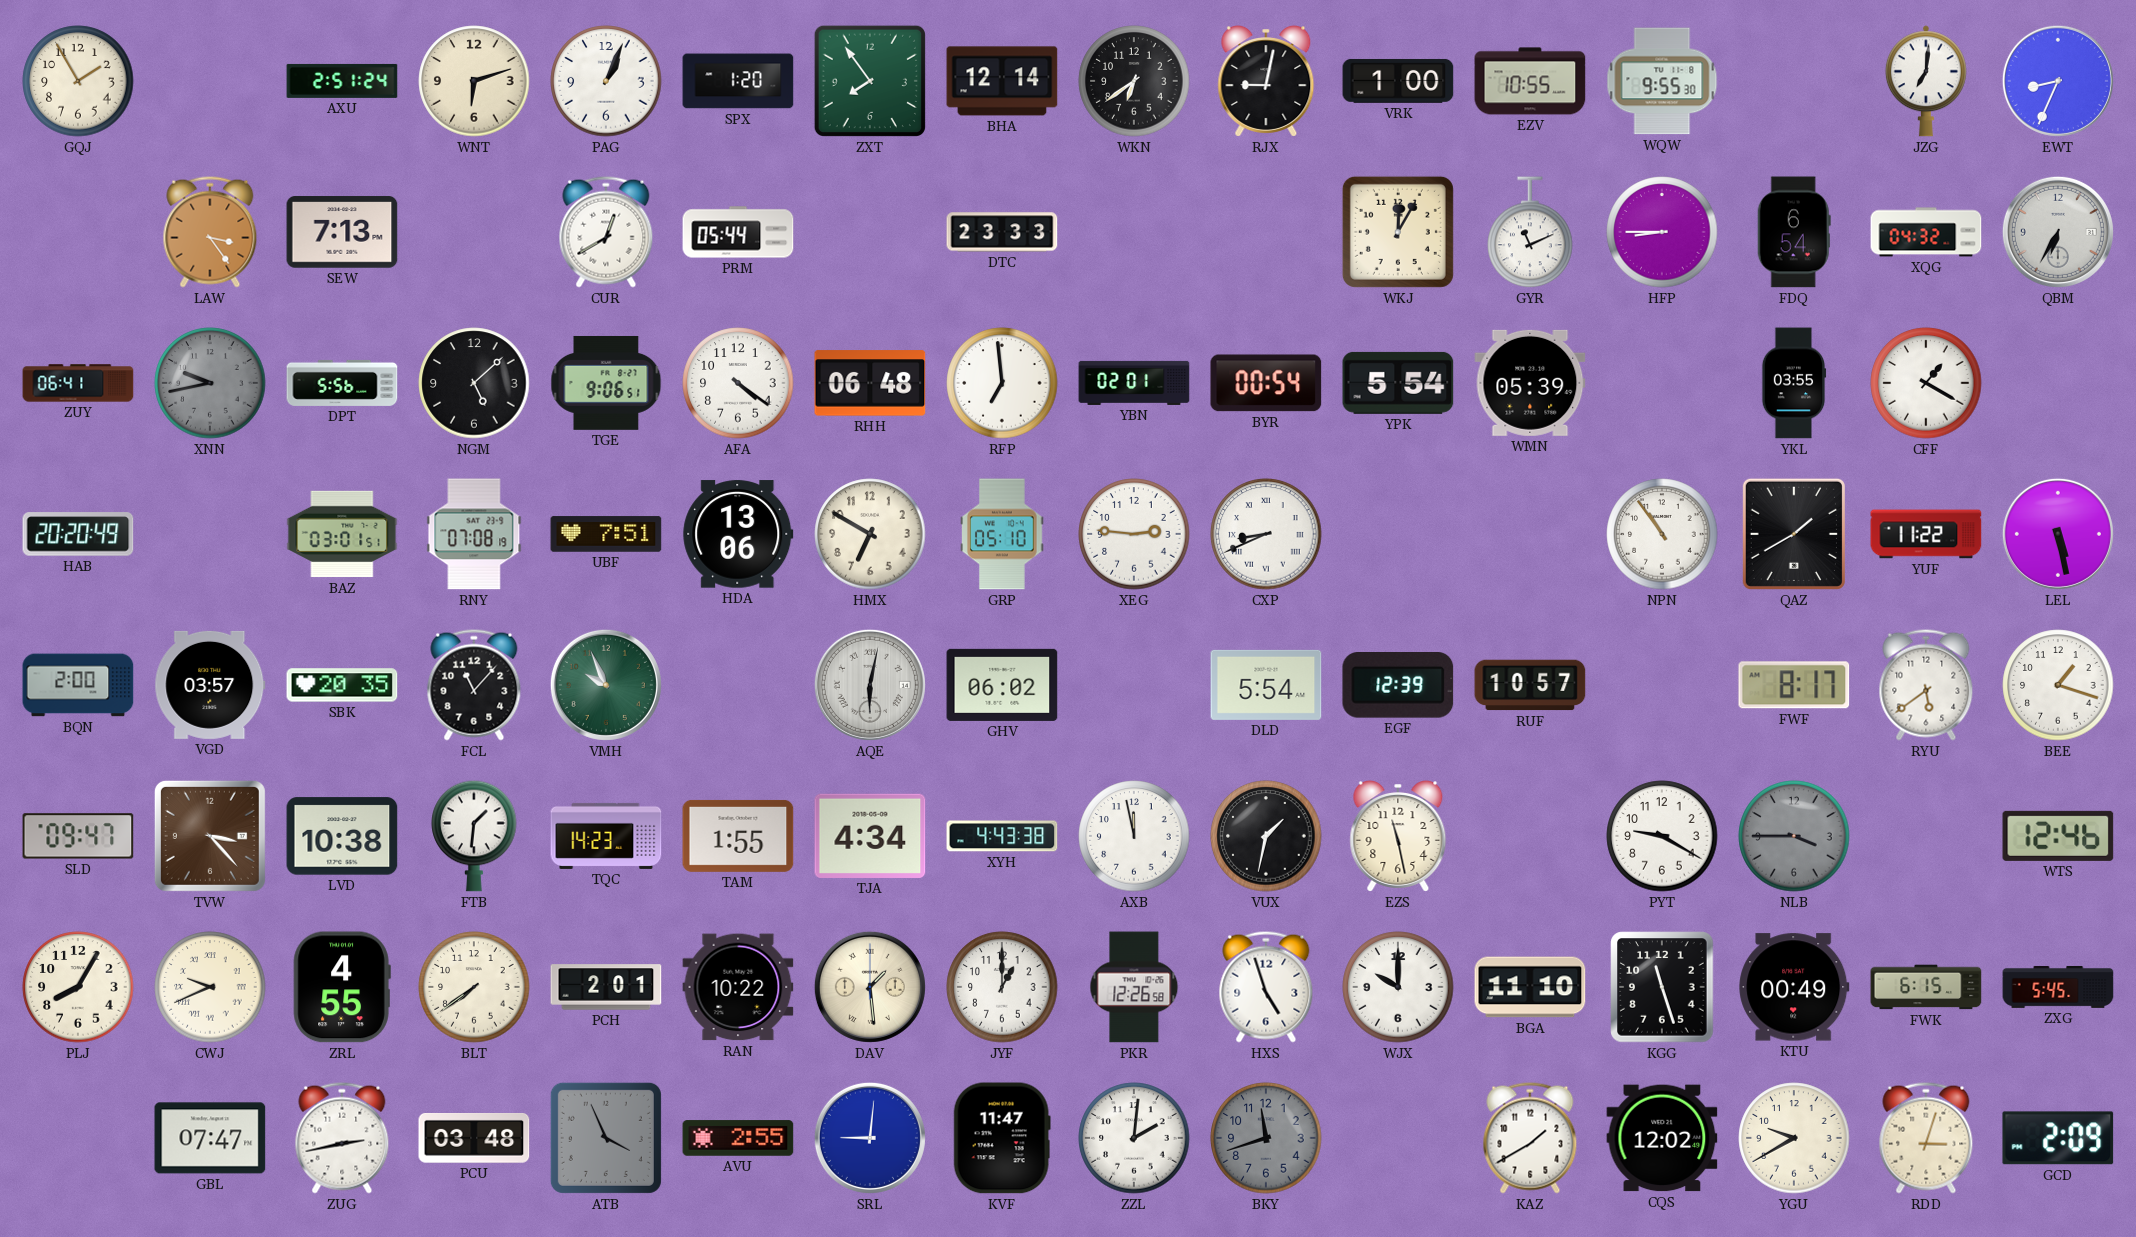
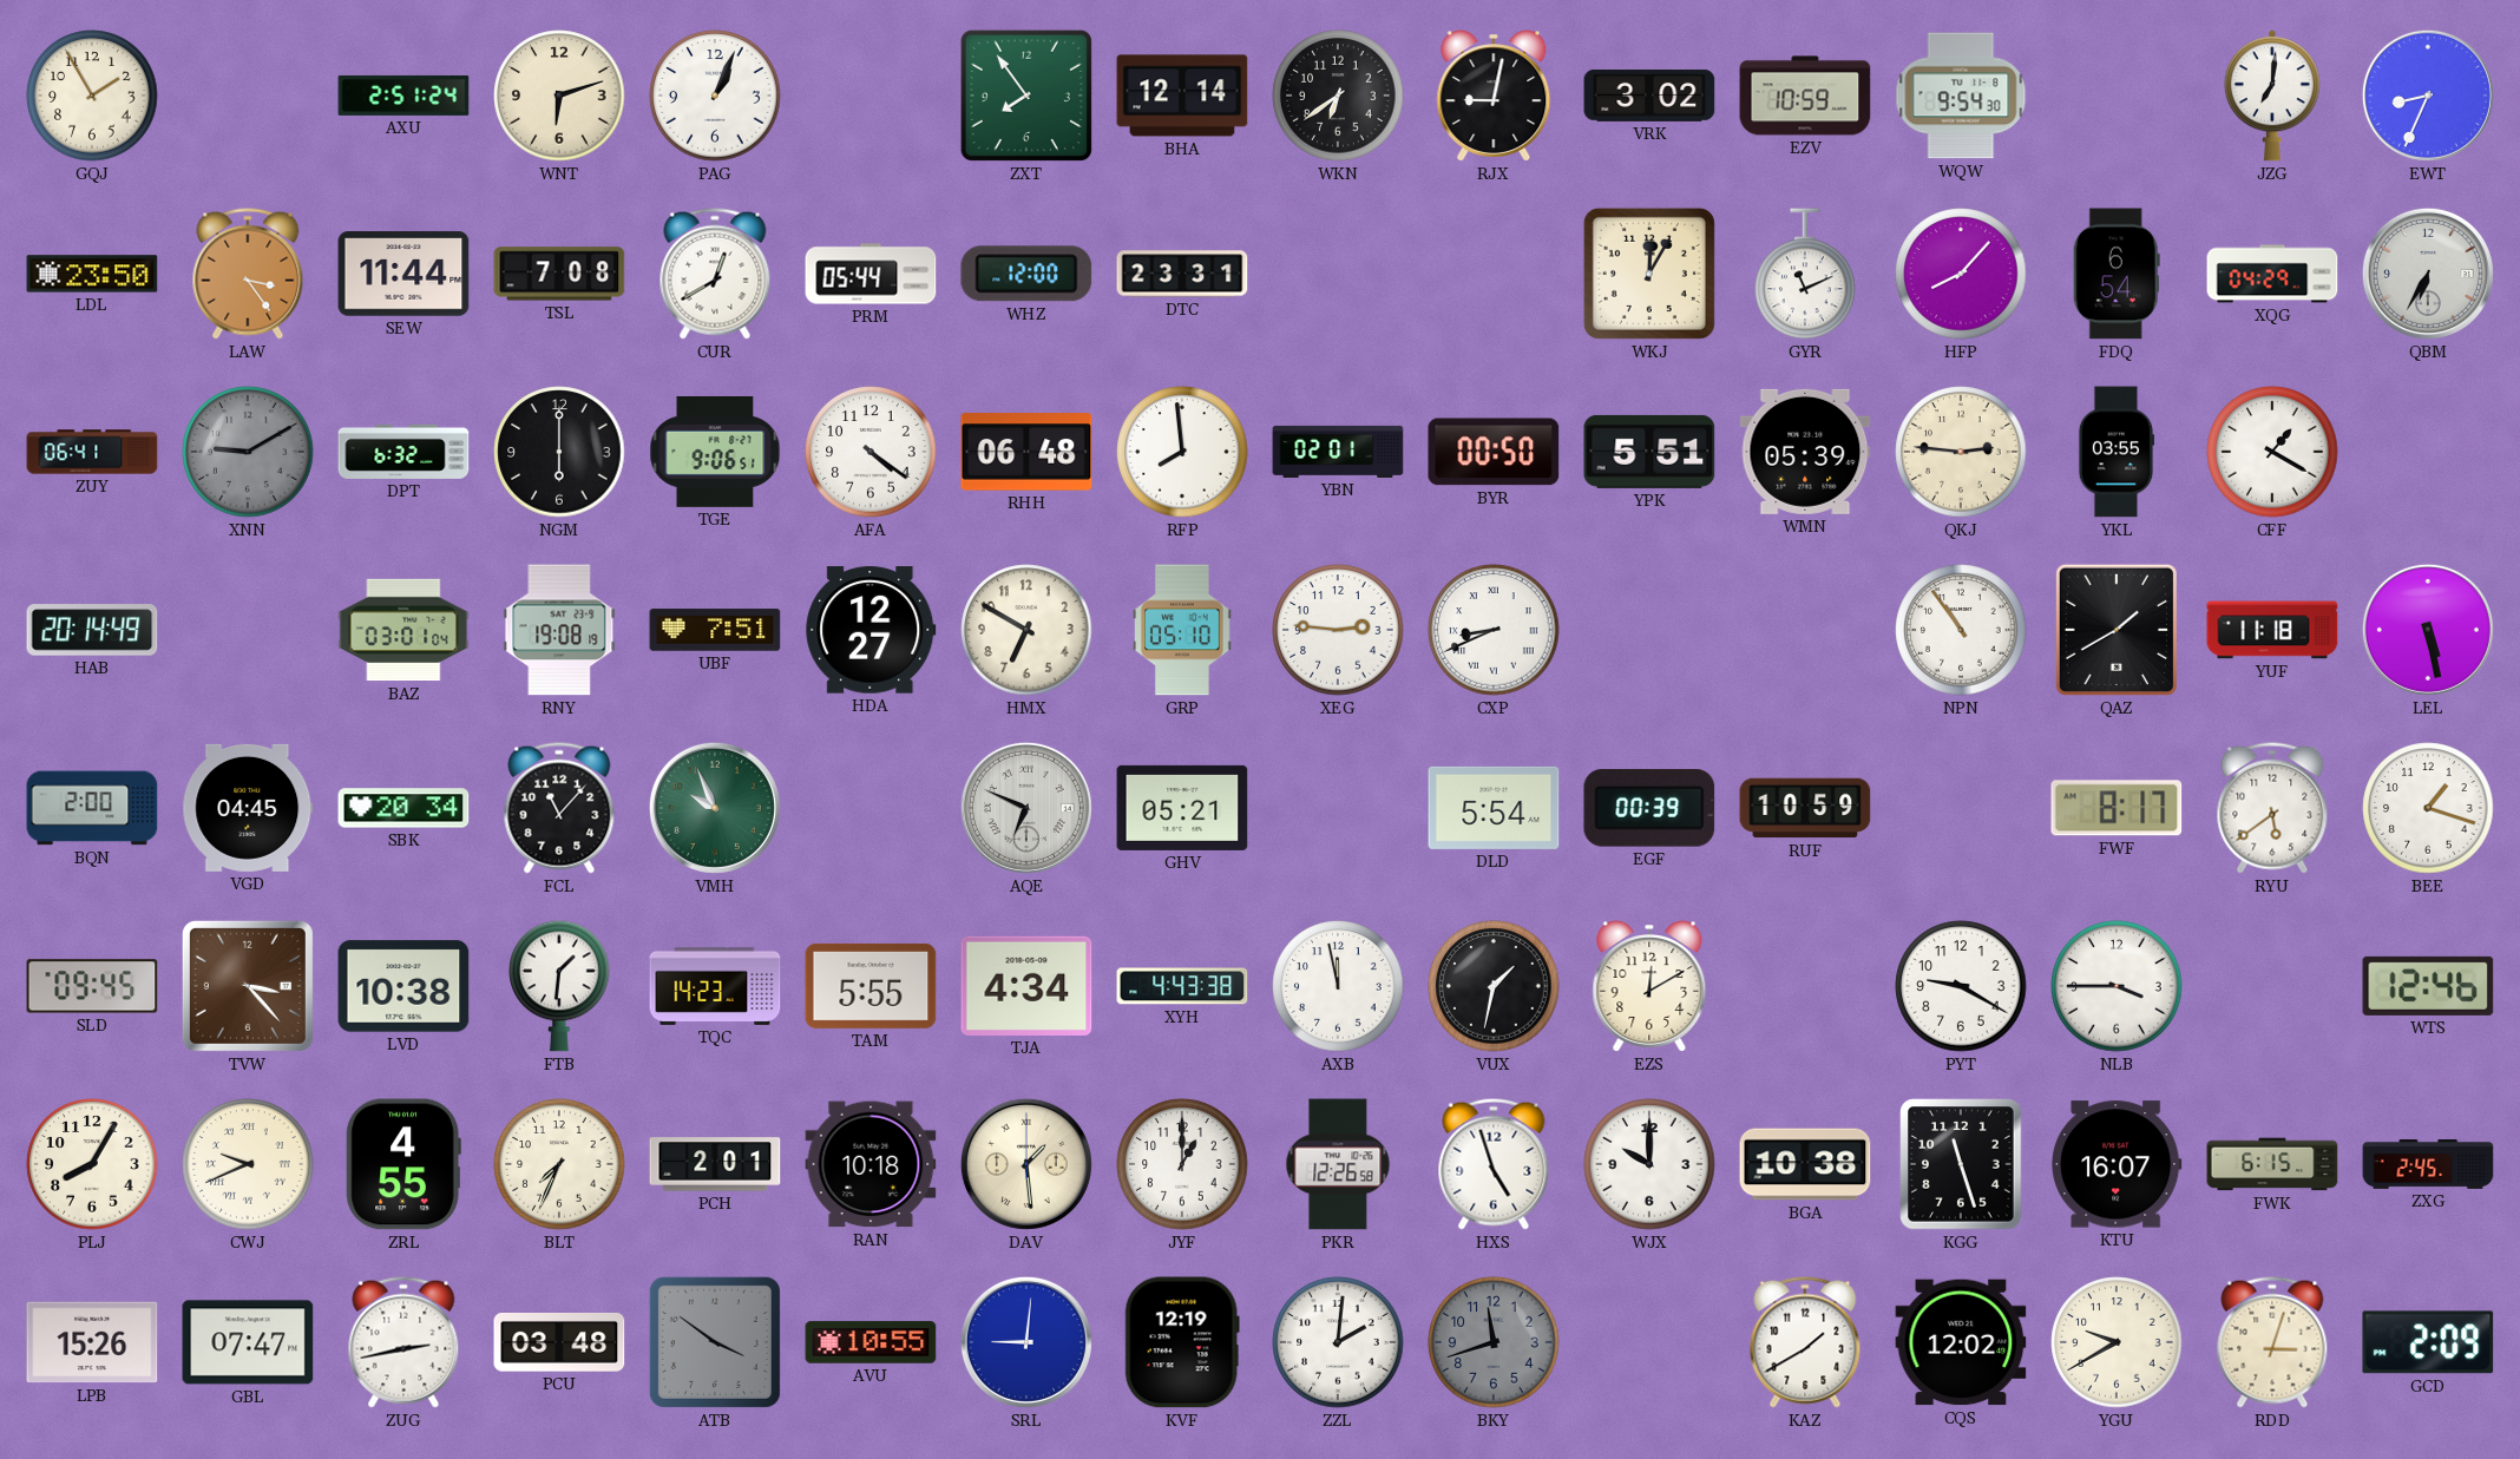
SPX: 1:20 -> none
VRK: 1:00 -> 3:02
EZV: 10:55 -> 10:59
WQW: 9:55 -> 9:54
LDL: none -> 23:50
SEW: 7:13 -> 11:44
TSL: none -> 7:08
WHZ: none -> 12:00
DTC: 23:33 -> 23:31
HFP: 8:45 -> 8:07
XQG: 04:32 -> 04:29
XNN: 9:43 -> 9:10
DPT: 5:56 -> 6:32
NGM: 5:08 -> 6:00
RFP: 6:59 -> 7:59
BYR: 00:54 -> 00:50
YPK: 5:54 -> 5:51
QKJ: none -> 2:46
HAB: 20:20 -> 20:14
BAZ: 03:01:51 -> 03:01:04
RNY: 07:08 -> 19:08
HDA: 13:06 -> 12:27
YUF: 11:22 -> 11:18
VGD: 03:57 -> 04:45
SBK: 20:35 -> 20:34
AQE: 6:02 -> 6:49
GHV: 06:02 -> 05:21
EGF: 12:39 -> 00:39
RUF: 10:57 -> 10:59
SLD: 09:47 -> 09:45
TAM: 1:55 -> 5:55
EZS: 11:28 -> 12:10
NLB dial: grey -> white
BLT: 7:39 -> 7:34
RAN: 10:22 -> 10:18
BGA: 11:10 -> 10:38
KTU: 00:49 -> 16:07
ZXG: 5:45 -> 2:45
LPB: none -> 15:26
ATB: 3:56 -> 3:51
AVU: 2:55 -> 10:55
KVF: 11:47 -> 12:19
